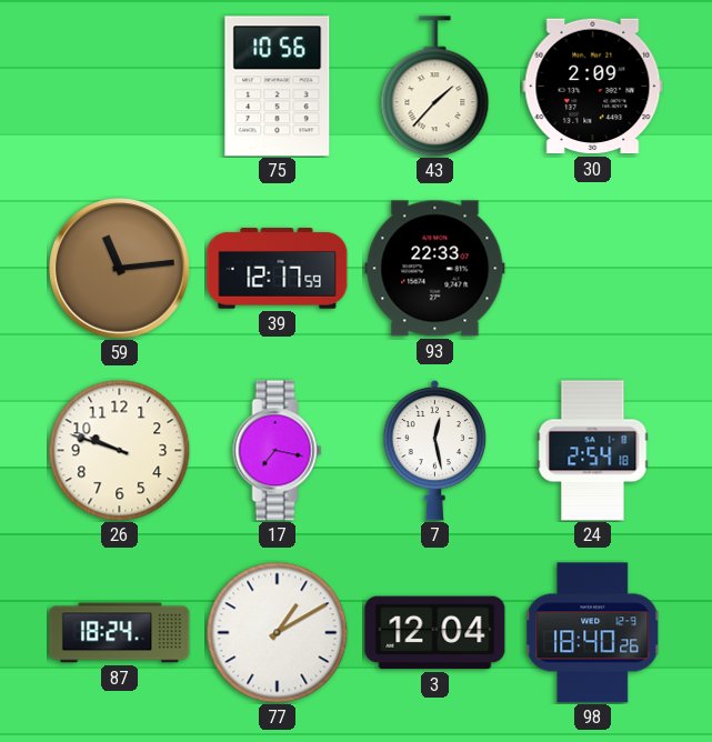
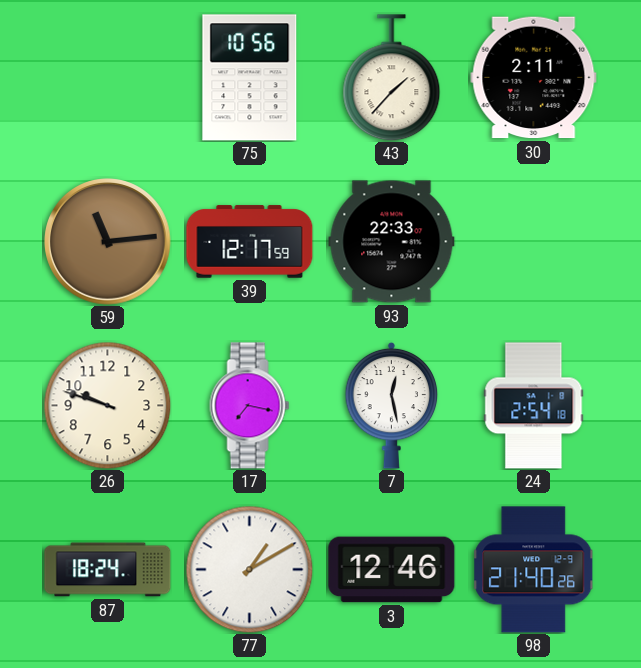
30: 2:09 -> 2:11
3: 12:04 -> 12:46
98: 18:40 -> 21:40
